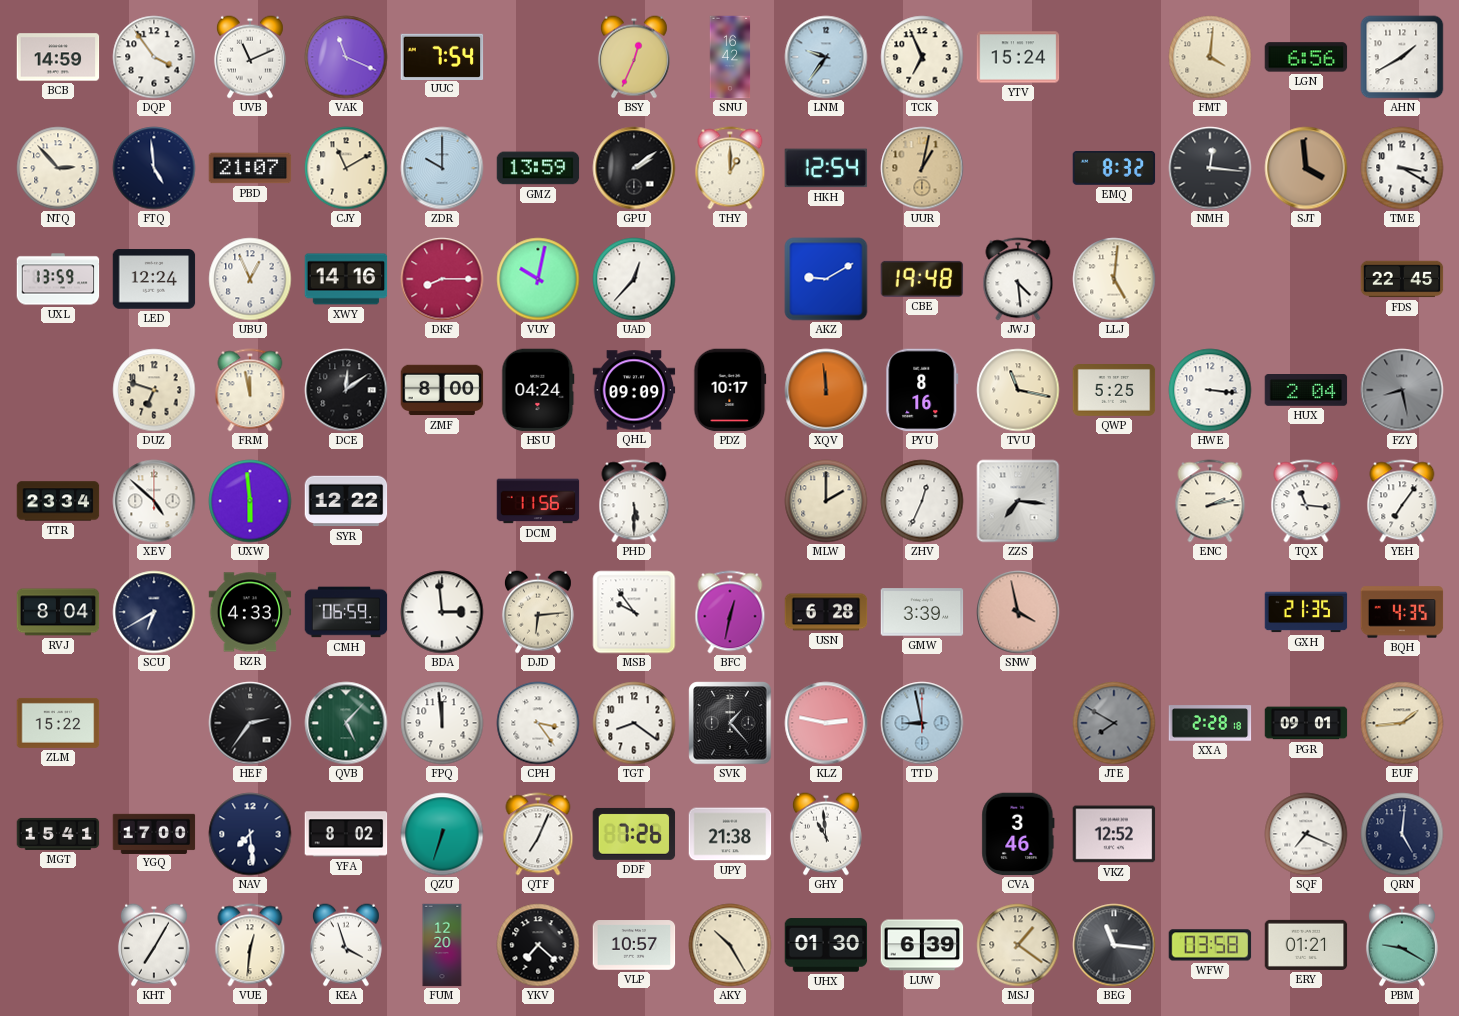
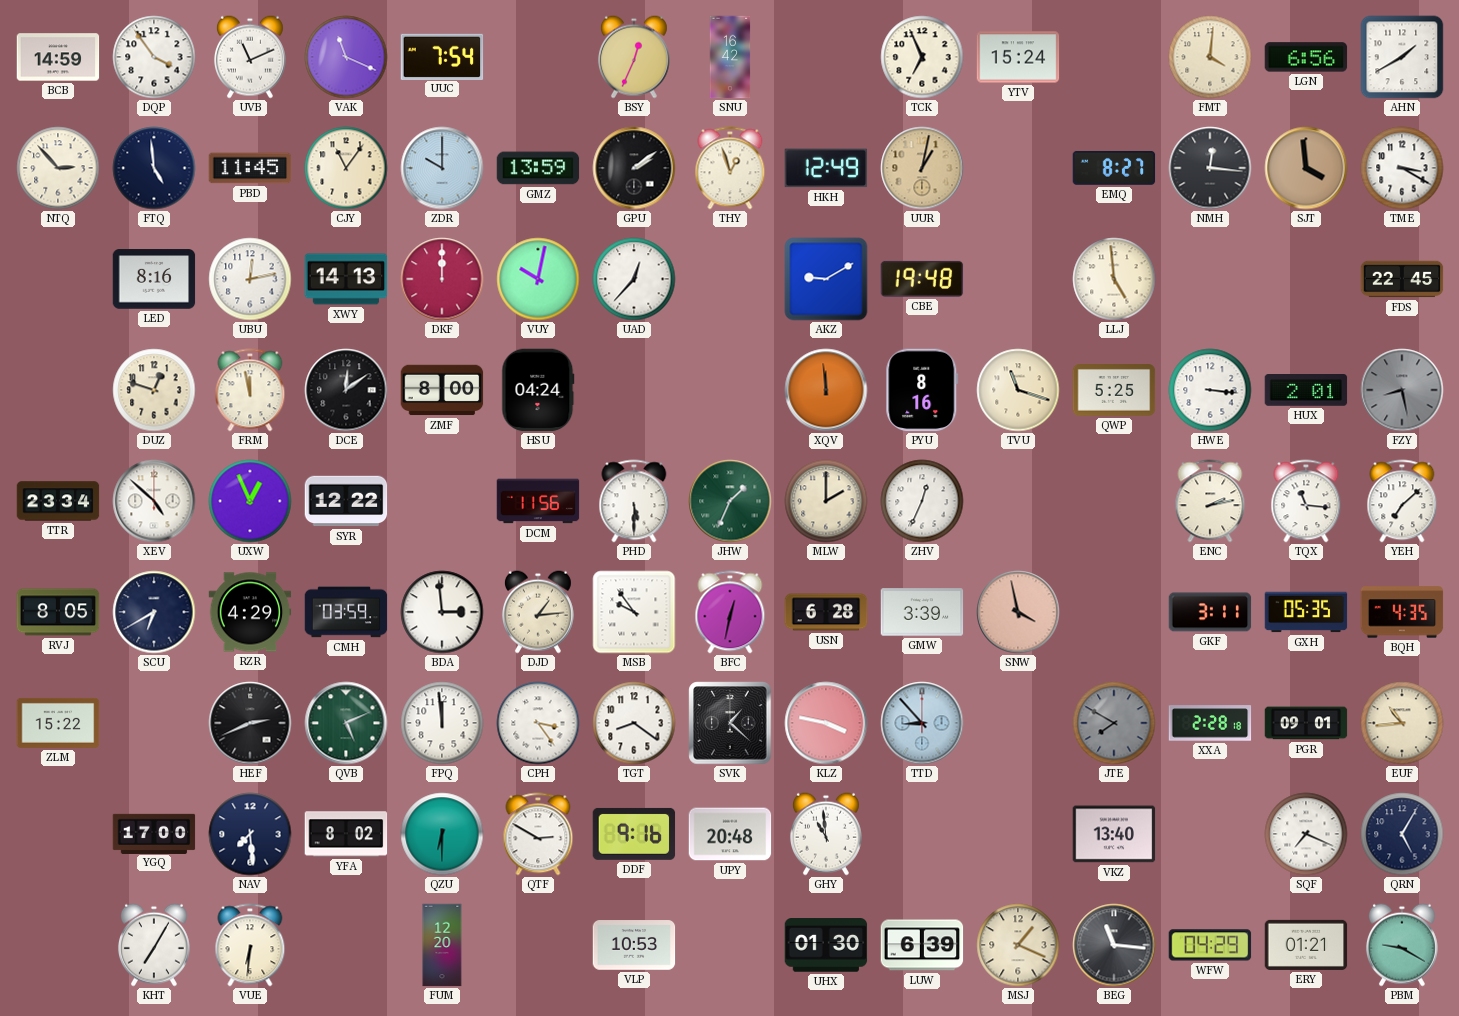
LNM: 9:36 -> none
PBD: 21:07 -> 11:45
CJY: 11:10 -> 11:06
THY: 1:00 -> 12:57
HKH: 12:54 -> 12:49
EMQ: 8:32 -> 8:27
UXL: 13:59 -> none
LED: 12:24 -> 8:16
UBU: 12:56 -> 12:13
XWY: 14:16 -> 14:13
DKF: 8:15 -> 12:00
JWJ: 4:29 -> none
LLJ: 5:01 -> 4:59
DUZ: 6:48 -> 12:48
QHL: 09:09 -> none
PDZ: 10:17 -> none
TVU: 11:17 -> 11:18
HUX: 2:04 -> 2:01
UXW: 5:59 -> 12:56
JHW: none -> 1:34
ZZS: 7:16 -> none
YEH: 7:06 -> 7:08
RVJ: 8:04 -> 8:05
RZR: 4:33 -> 4:29
CMH: 06:59 -> 03:59
DJD: 6:14 -> 1:14
GKF: none -> 3:11
GXH: 21:35 -> 05:35
HEF: 2:36 -> 2:41
QVB: 5:07 -> 5:11
SVK: 1:23 -> 1:22
KLZ: 2:47 -> 3:47
TTD: 8:58 -> 8:53
EUF: 1:44 -> 10:44
MGT: 15:41 -> none
QZU: 6:33 -> 6:30
QTF: 7:04 -> 2:50
DDF: 7:26 -> 9:16
UPY: 21:38 -> 20:48
CVA: 3:46 -> none
VKZ: 12:52 -> 13:40
QRN: 5:01 -> 5:05
VUE: 12:31 -> 6:31
KEA: 3:57 -> none
YKV: 7:22 -> none
VLP: 10:57 -> 10:53
AKY: 10:25 -> none
MSJ: 1:21 -> 1:19
WFW: 03:58 -> 04:29
